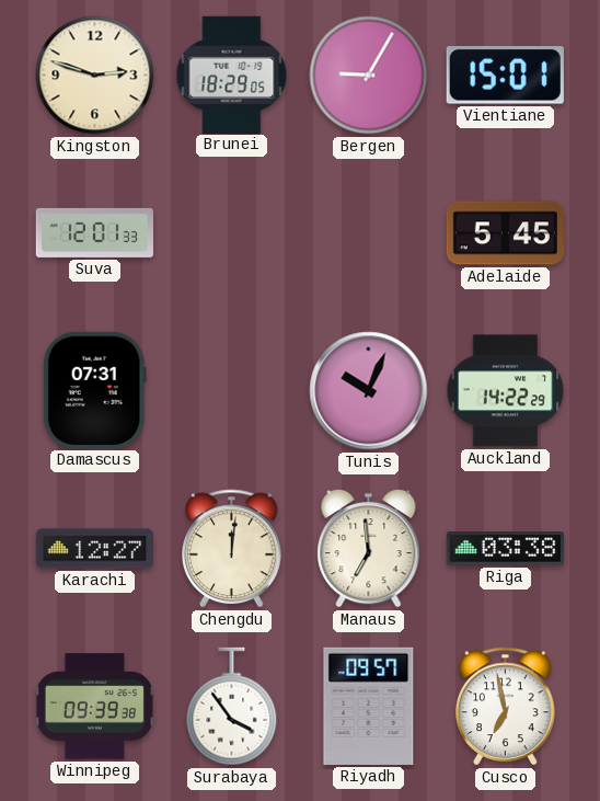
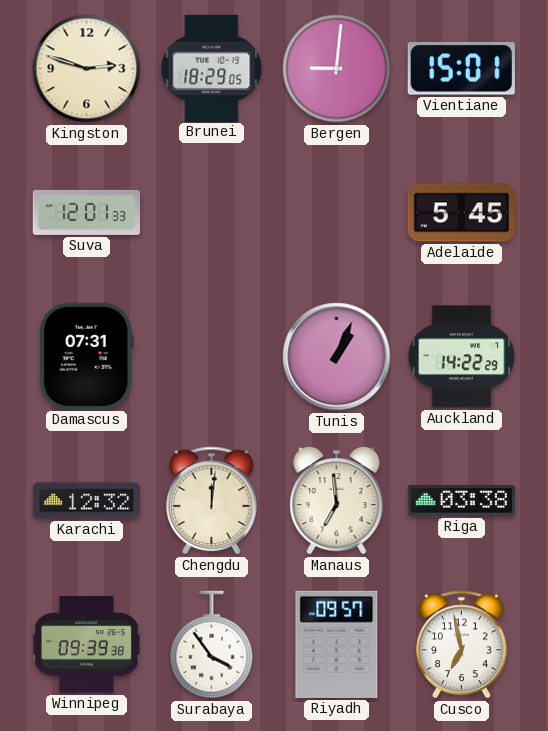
Bergen: 9:05 -> 9:01
Tunis: 10:04 -> 1:04
Karachi: 12:27 -> 12:32
